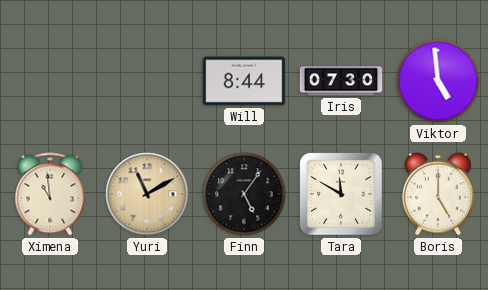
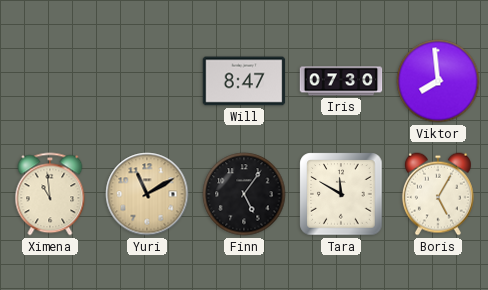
Will: 8:44 -> 8:47
Viktor: 4:59 -> 7:59
Boris: 5:00 -> 5:05
